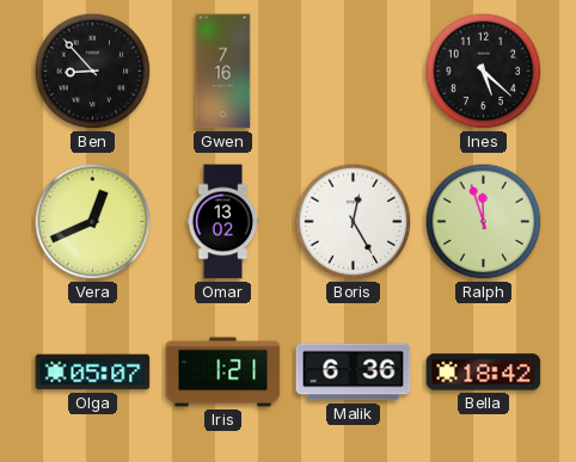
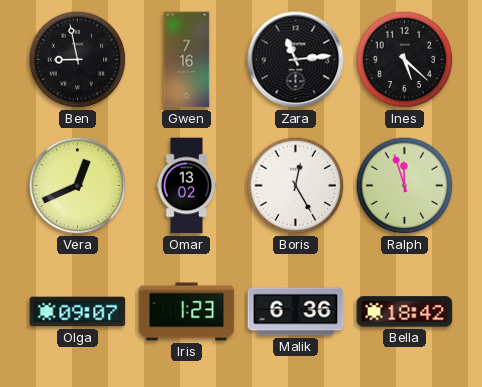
Ben: 8:53 -> 8:58
Zara: none -> 11:14
Olga: 05:07 -> 09:07
Iris: 1:21 -> 1:23
